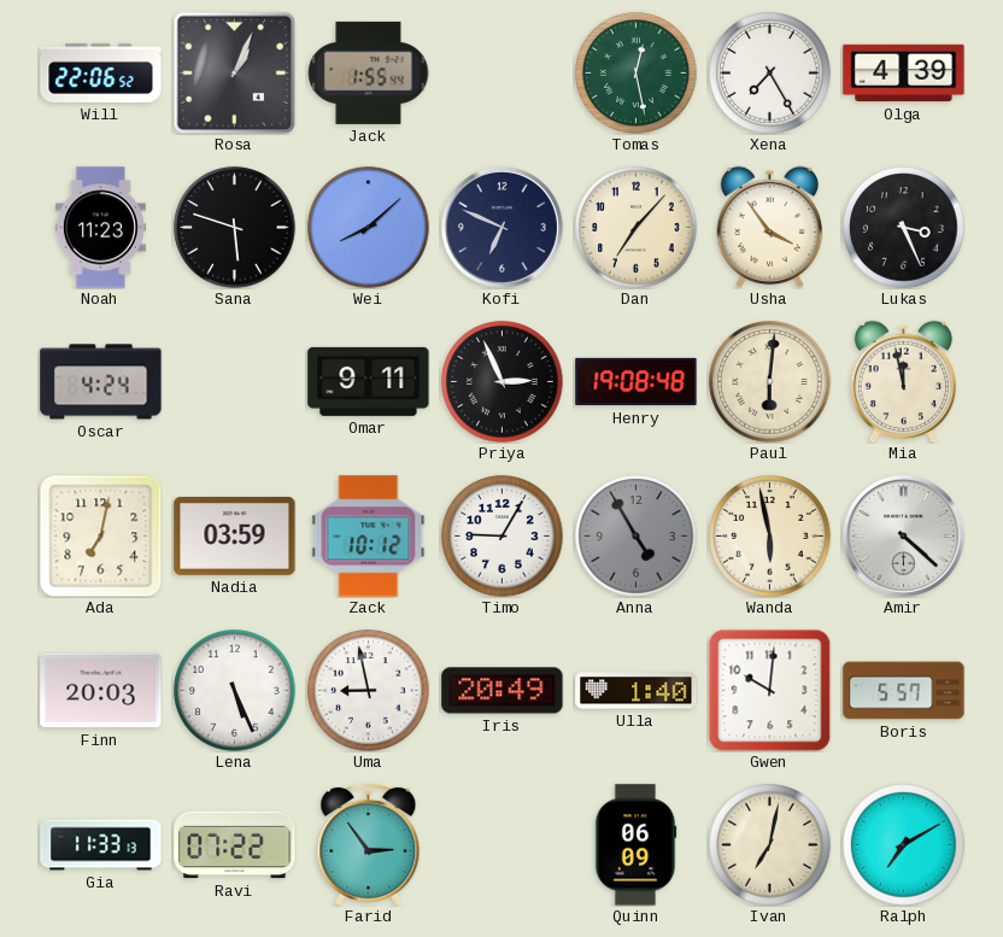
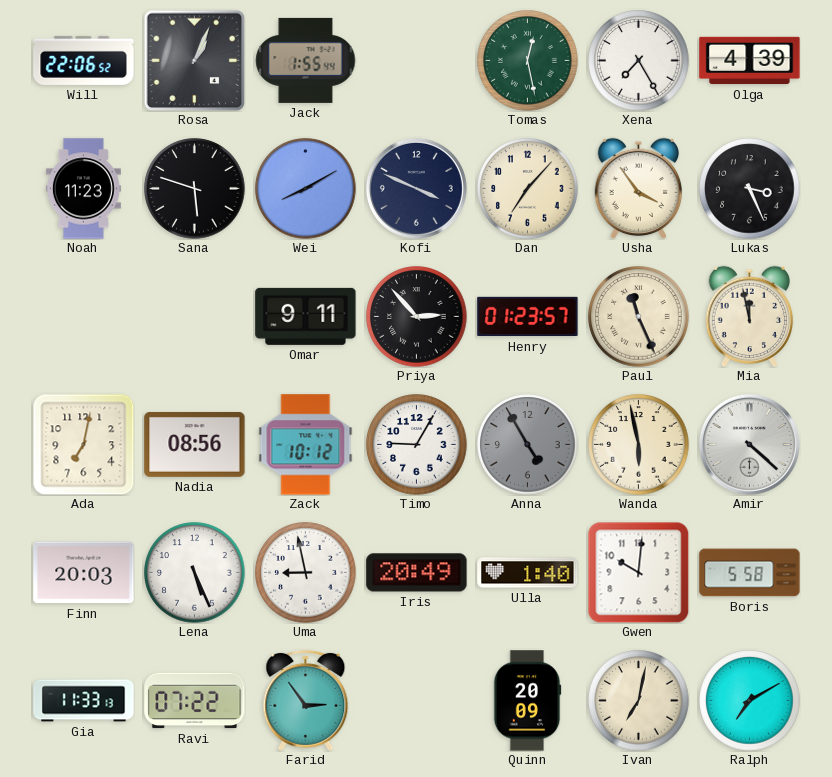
Wei: 8:08 -> 8:10
Kofi: 6:49 -> 3:49
Oscar: 4:24 -> none
Priya: 2:56 -> 2:53
Henry: 19:08 -> 01:23
Paul: 6:01 -> 11:26
Nadia: 03:59 -> 08:56
Boris: 5:57 -> 5:58
Quinn: 06:09 -> 20:09
